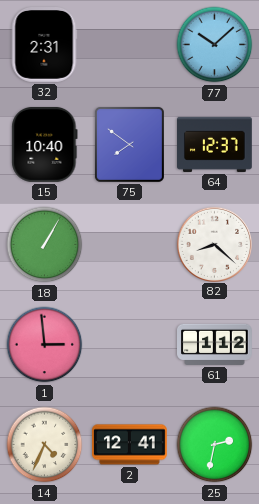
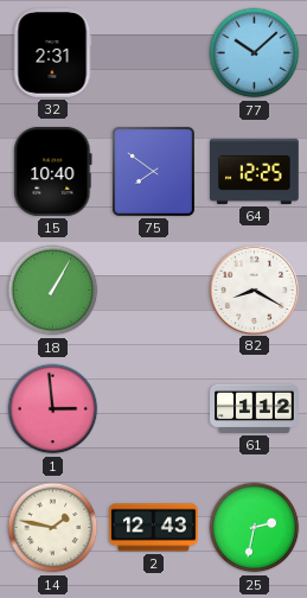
64: 12:37 -> 12:25
82: 8:22 -> 8:20
14: 4:34 -> 1:47
2: 12:41 -> 12:43
